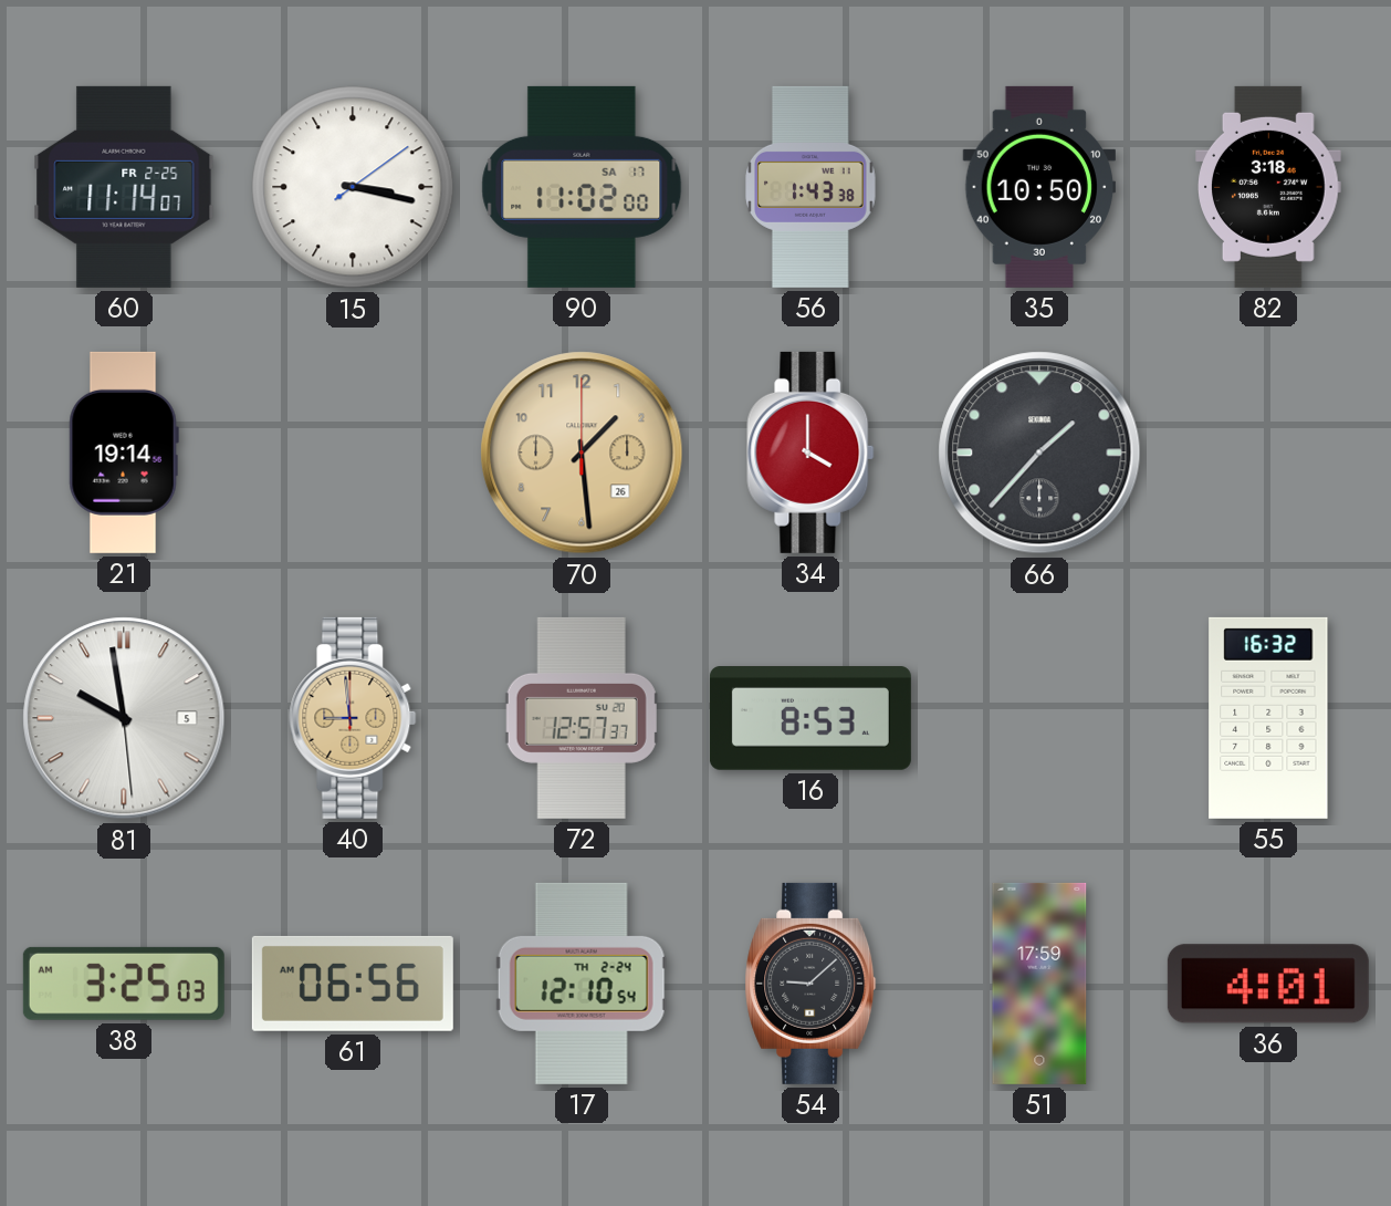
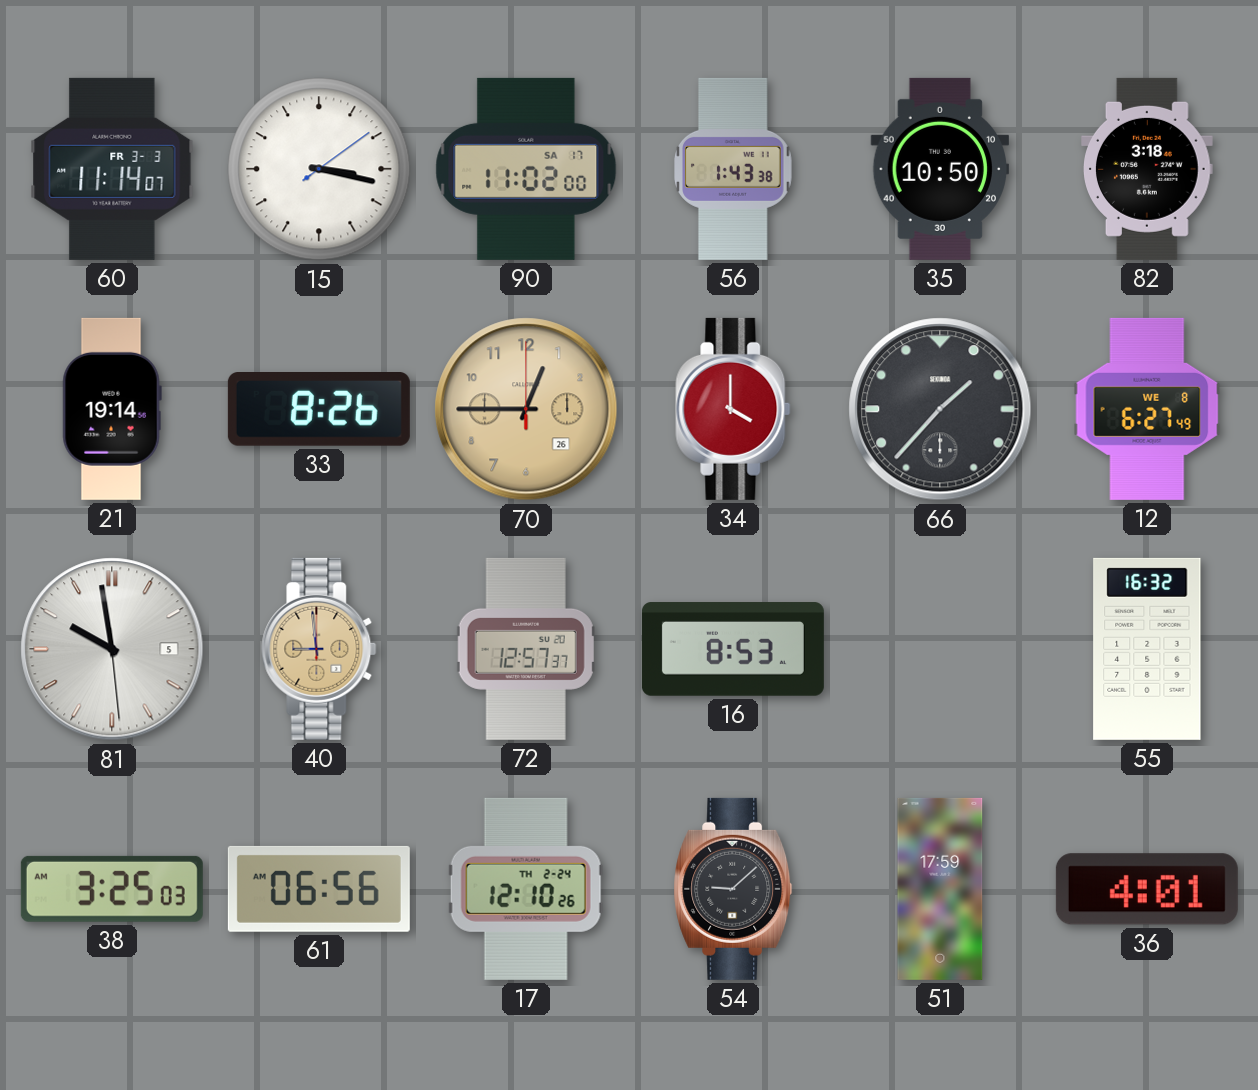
60 date: FR 2-25 -> FR 3-3
33: none -> 8:26
70: 1:29 -> 12:45
12: none -> 6:27
17: 12:10:54 -> 12:10:26
